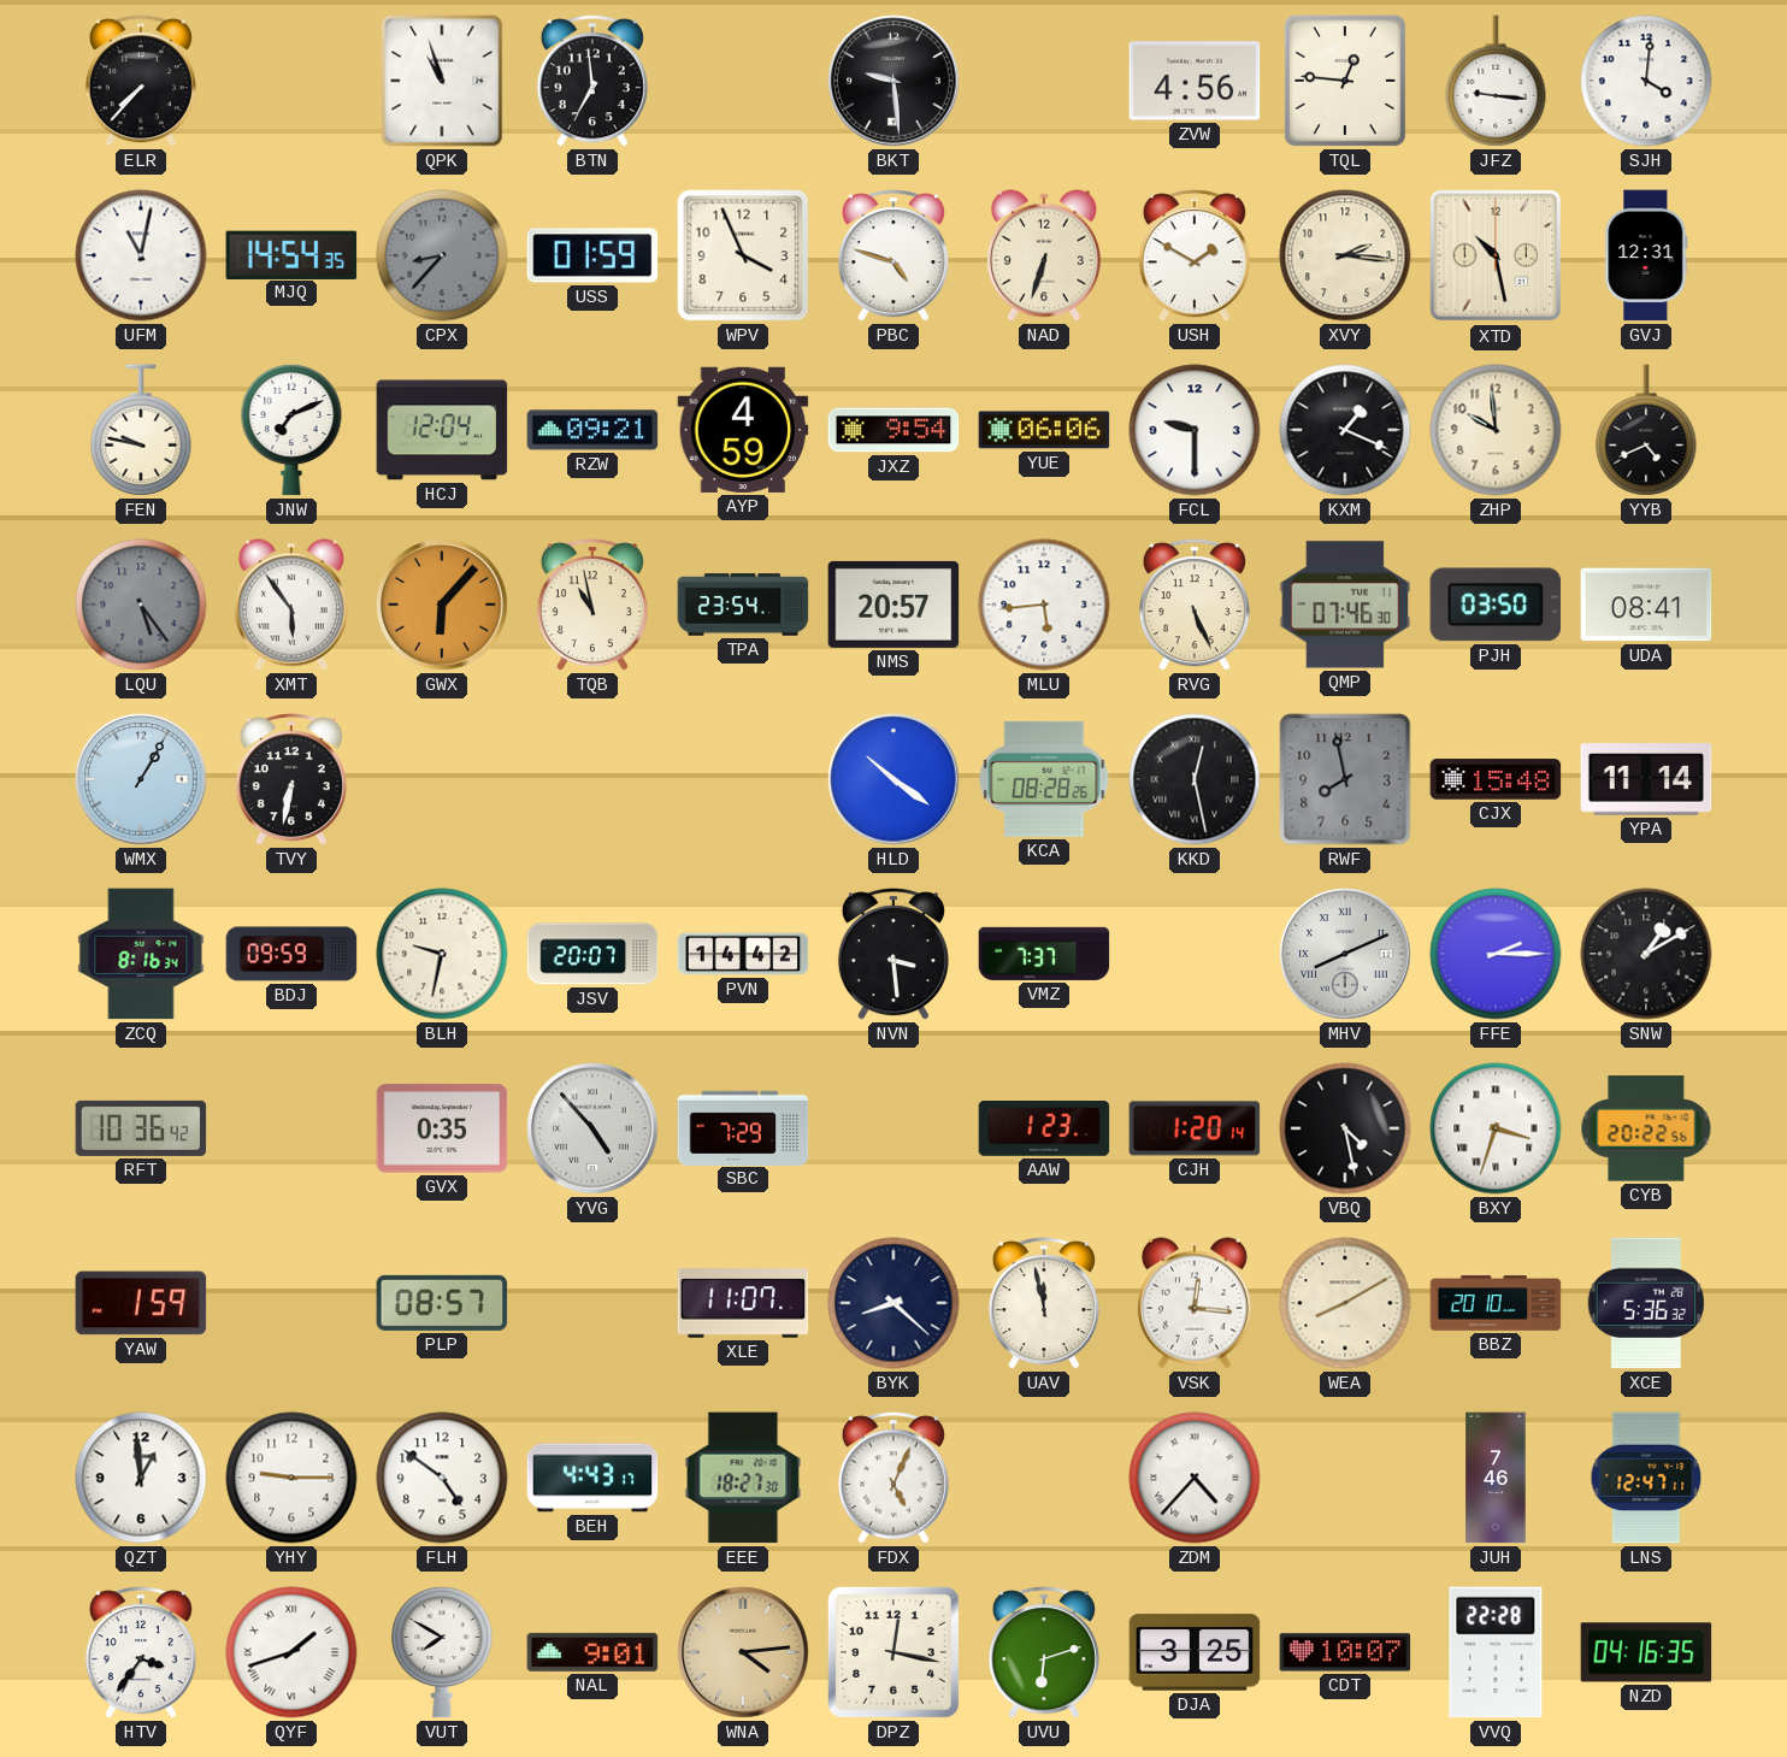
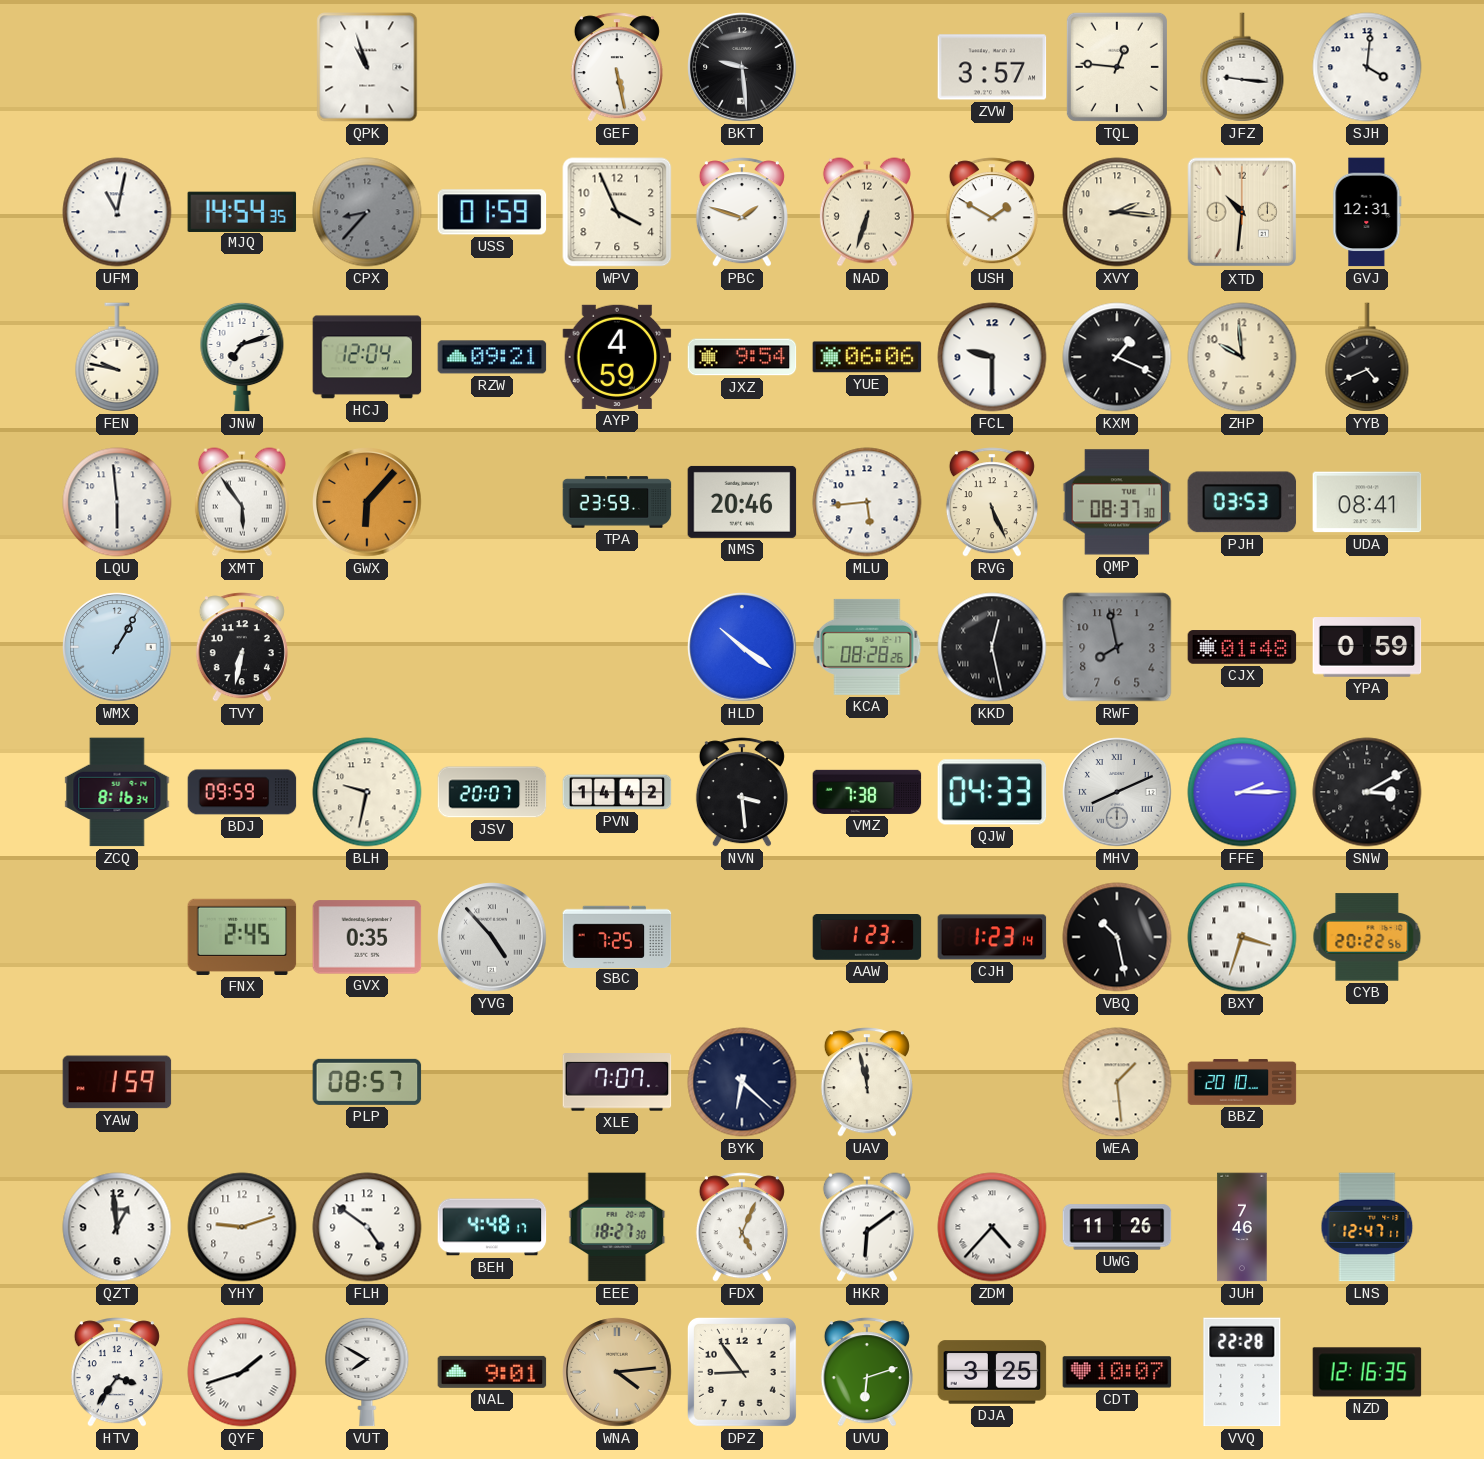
ELR: 7:37 -> none
BTN: 6:59 -> none
GEF: none -> 5:28
ZVW: 4:56 -> 3:57
PBC: 4:48 -> 1:48
XTD: 10:28 -> 10:31
JNW: 7:11 -> 7:12
LQU: 5:24 -> 5:59
LQU dial: grey -> white
TQB: 10:58 -> none
TPA: 23:54 -> 23:59
NMS: 20:57 -> 20:46
QMP: 07:46 -> 08:37
PJH: 03:50 -> 03:53
CJX: 15:48 -> 01:48
YPA: 11:14 -> 0:59
VMZ: 7:37 -> 7:38
QJW: none -> 04:33
SNW: 1:10 -> 3:10
RFT: 10:36 -> none
FNX: none -> 2:45
SBC: 7:29 -> 7:25
CJH: 1:20 -> 1:23
VBQ: 4:28 -> 10:28
XLE: 11:07 -> 7:07
BYK: 8:22 -> 6:22
VSK: 12:16 -> none
WEA: 8:10 -> 1:29
XCE: 5:36 -> none
YHY: 9:15 -> 9:12
BEH: 4:43 -> 4:48
HKR: none -> 6:09
UWG: none -> 11:26
DPZ: 12:17 -> 8:54
NZD: 04:16 -> 12:16
